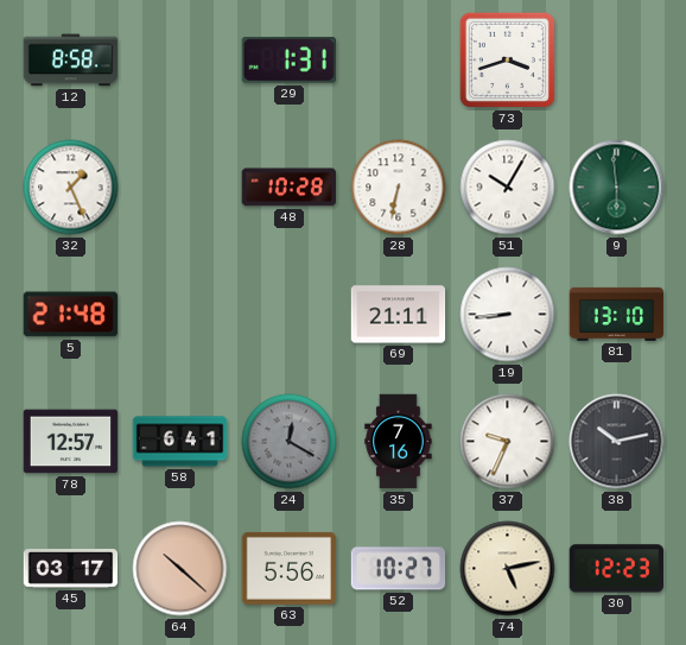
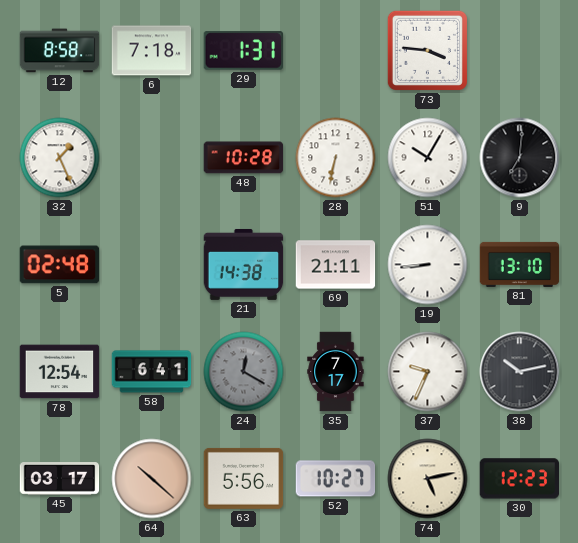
6: none -> 7:18
73: 3:42 -> 3:46
9: 5:59 -> 7:01
9 dial: green -> black
5: 21:48 -> 02:48
21: none -> 14:38
78: 12:57 -> 12:54
35: 7:16 -> 7:17
